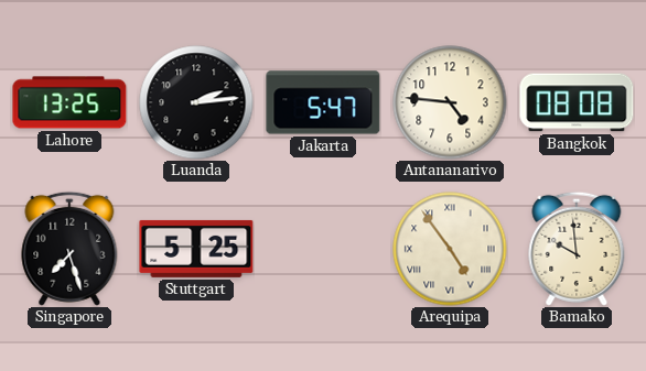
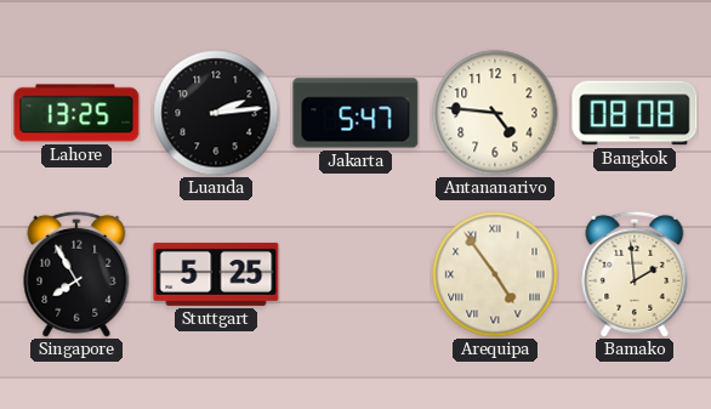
Singapore: 7:27 -> 7:55
Bamako: 9:59 -> 1:59
